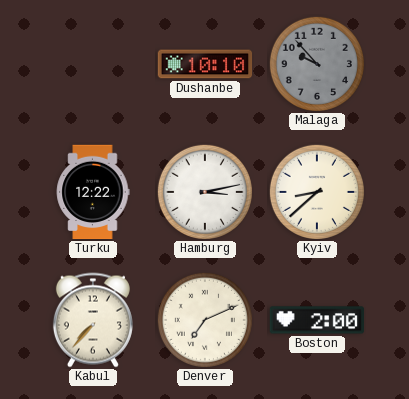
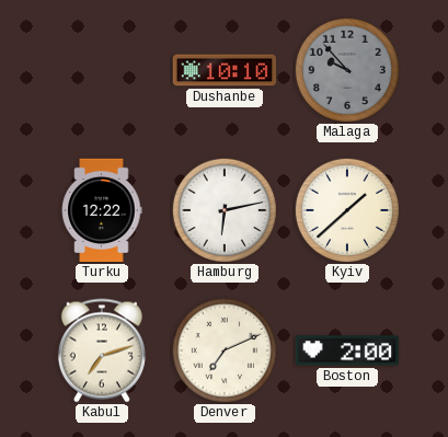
Hamburg: 3:13 -> 6:13
Kyiv: 8:38 -> 1:38
Kabul: 7:37 -> 7:12
